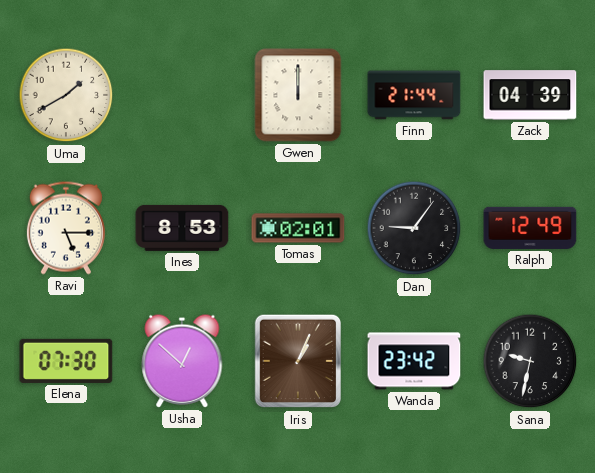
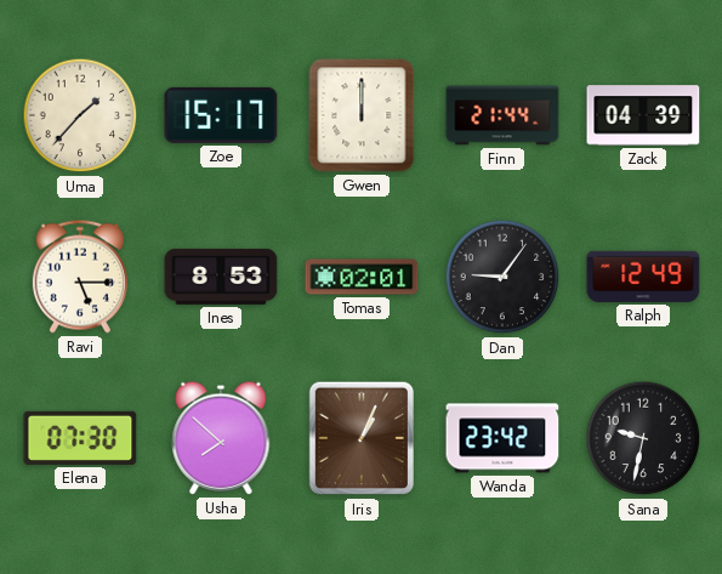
Uma: 1:40 -> 1:37
Zoe: none -> 15:17
Usha: 12:52 -> 7:52
